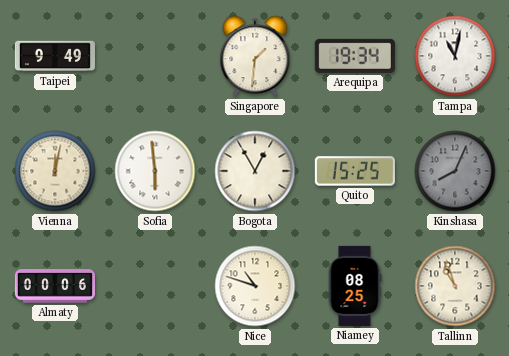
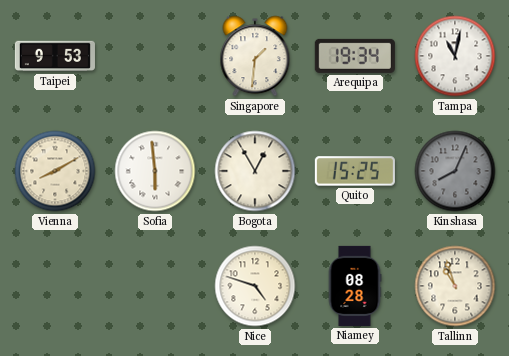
Taipei: 9:49 -> 9:53
Vienna: 12:02 -> 8:10
Almaty: 00:06 -> none
Nice: 10:48 -> 4:48
Niamey: 08:25 -> 08:28
